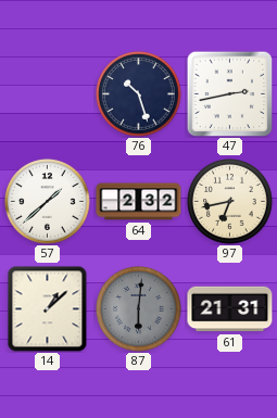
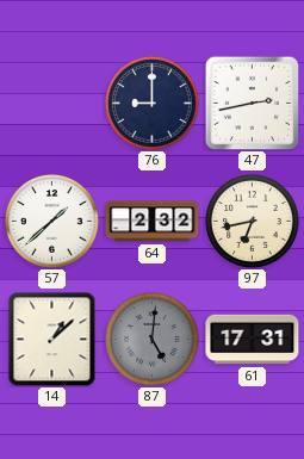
76: 10:27 -> 9:00
87: 6:01 -> 5:01
61: 21:31 -> 17:31
